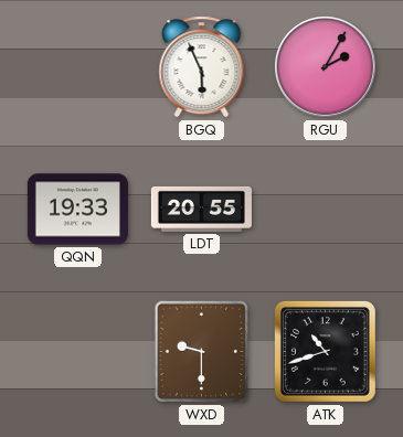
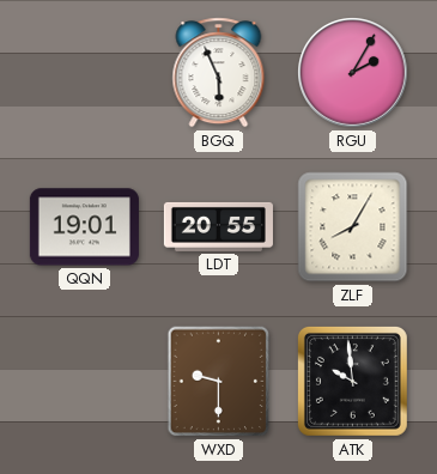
QQN: 19:33 -> 19:01
ZLF: none -> 8:05
ATK: 10:42 -> 9:59
